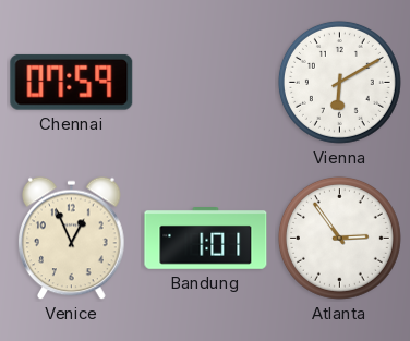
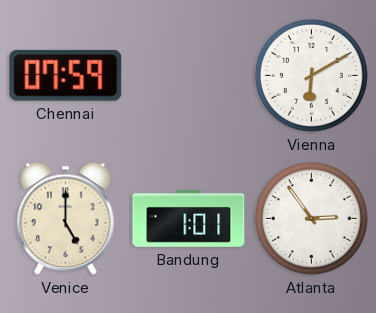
Venice: 12:56 -> 5:00
